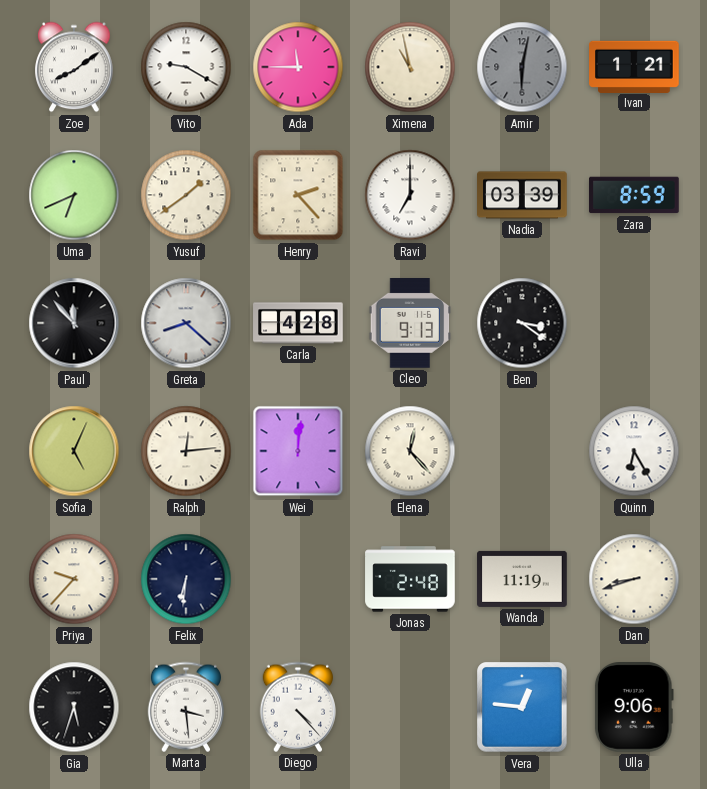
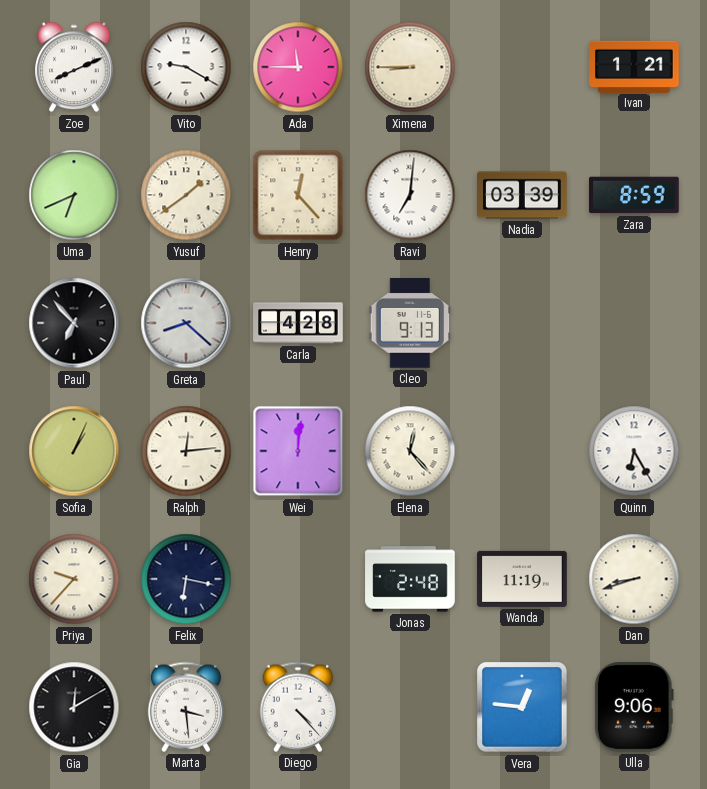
Zoe: 8:09 -> 8:11
Ximena: 10:58 -> 8:45
Amir: 6:02 -> none
Henry: 2:23 -> 12:23
Ravi: 7:00 -> 7:01
Paul: 11:53 -> 6:53
Ben: 3:21 -> none
Sofia: 5:04 -> 1:04
Felix: 6:31 -> 6:17
Gia: 5:33 -> 12:10
